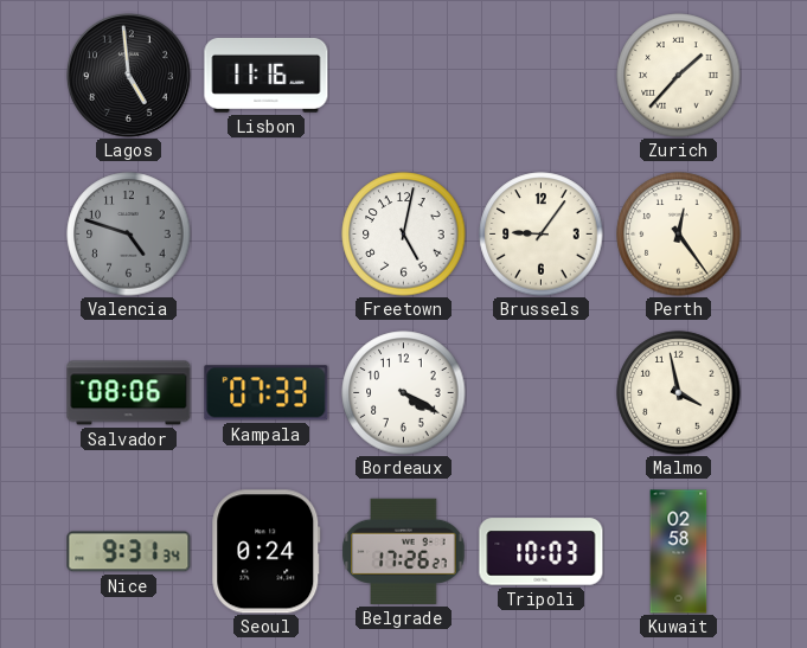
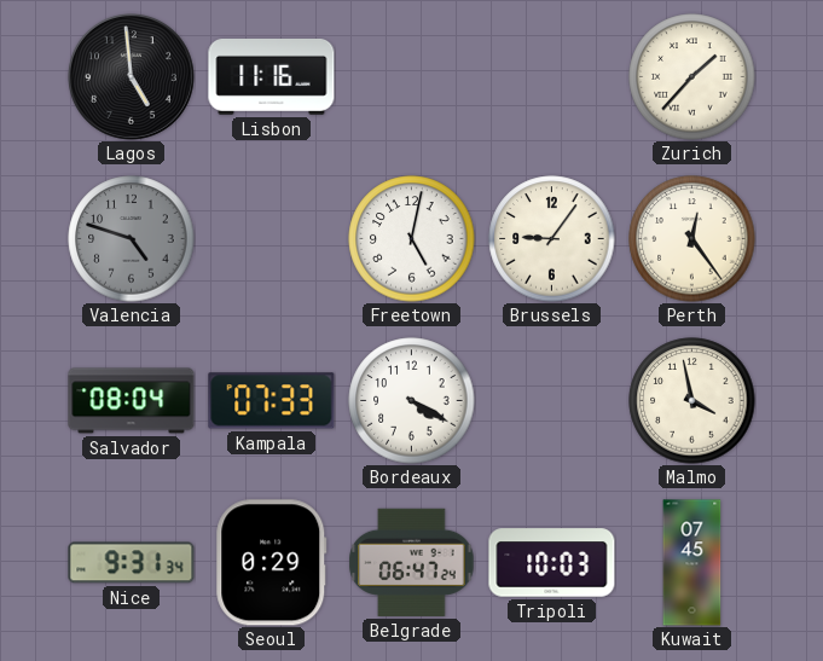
Salvador: 08:06 -> 08:04
Seoul: 0:24 -> 0:29
Belgrade: 17:26 -> 06:47
Kuwait: 02:58 -> 07:45
